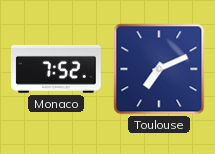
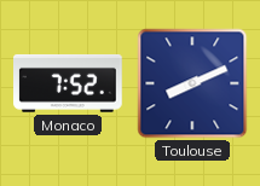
Toulouse: 7:11 -> 8:11
